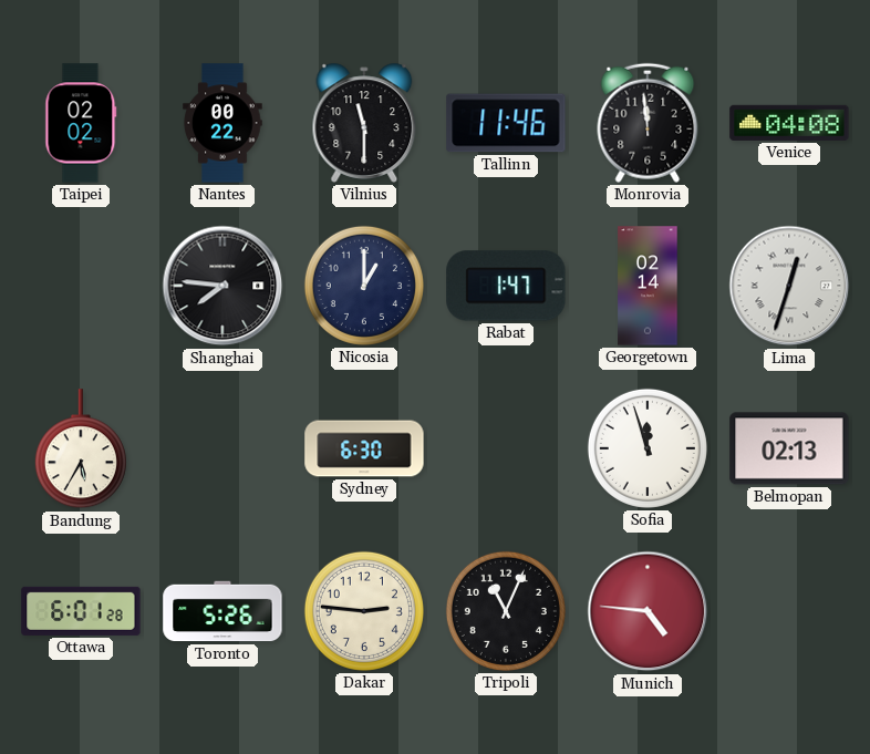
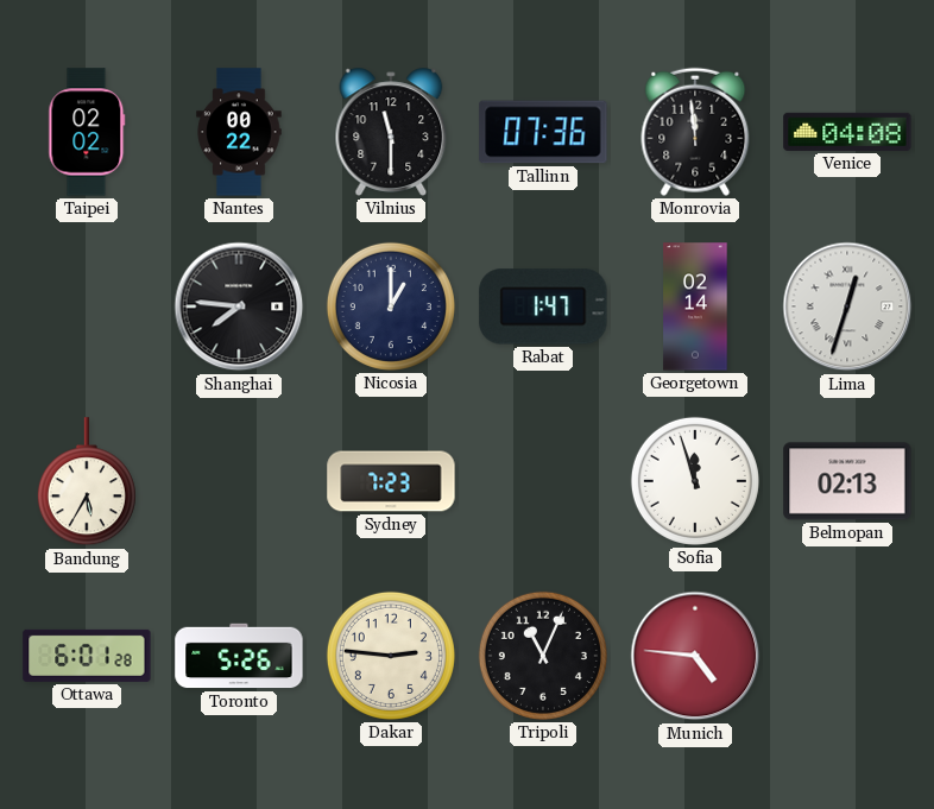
Tallinn: 11:46 -> 07:36
Sydney: 6:30 -> 7:23
